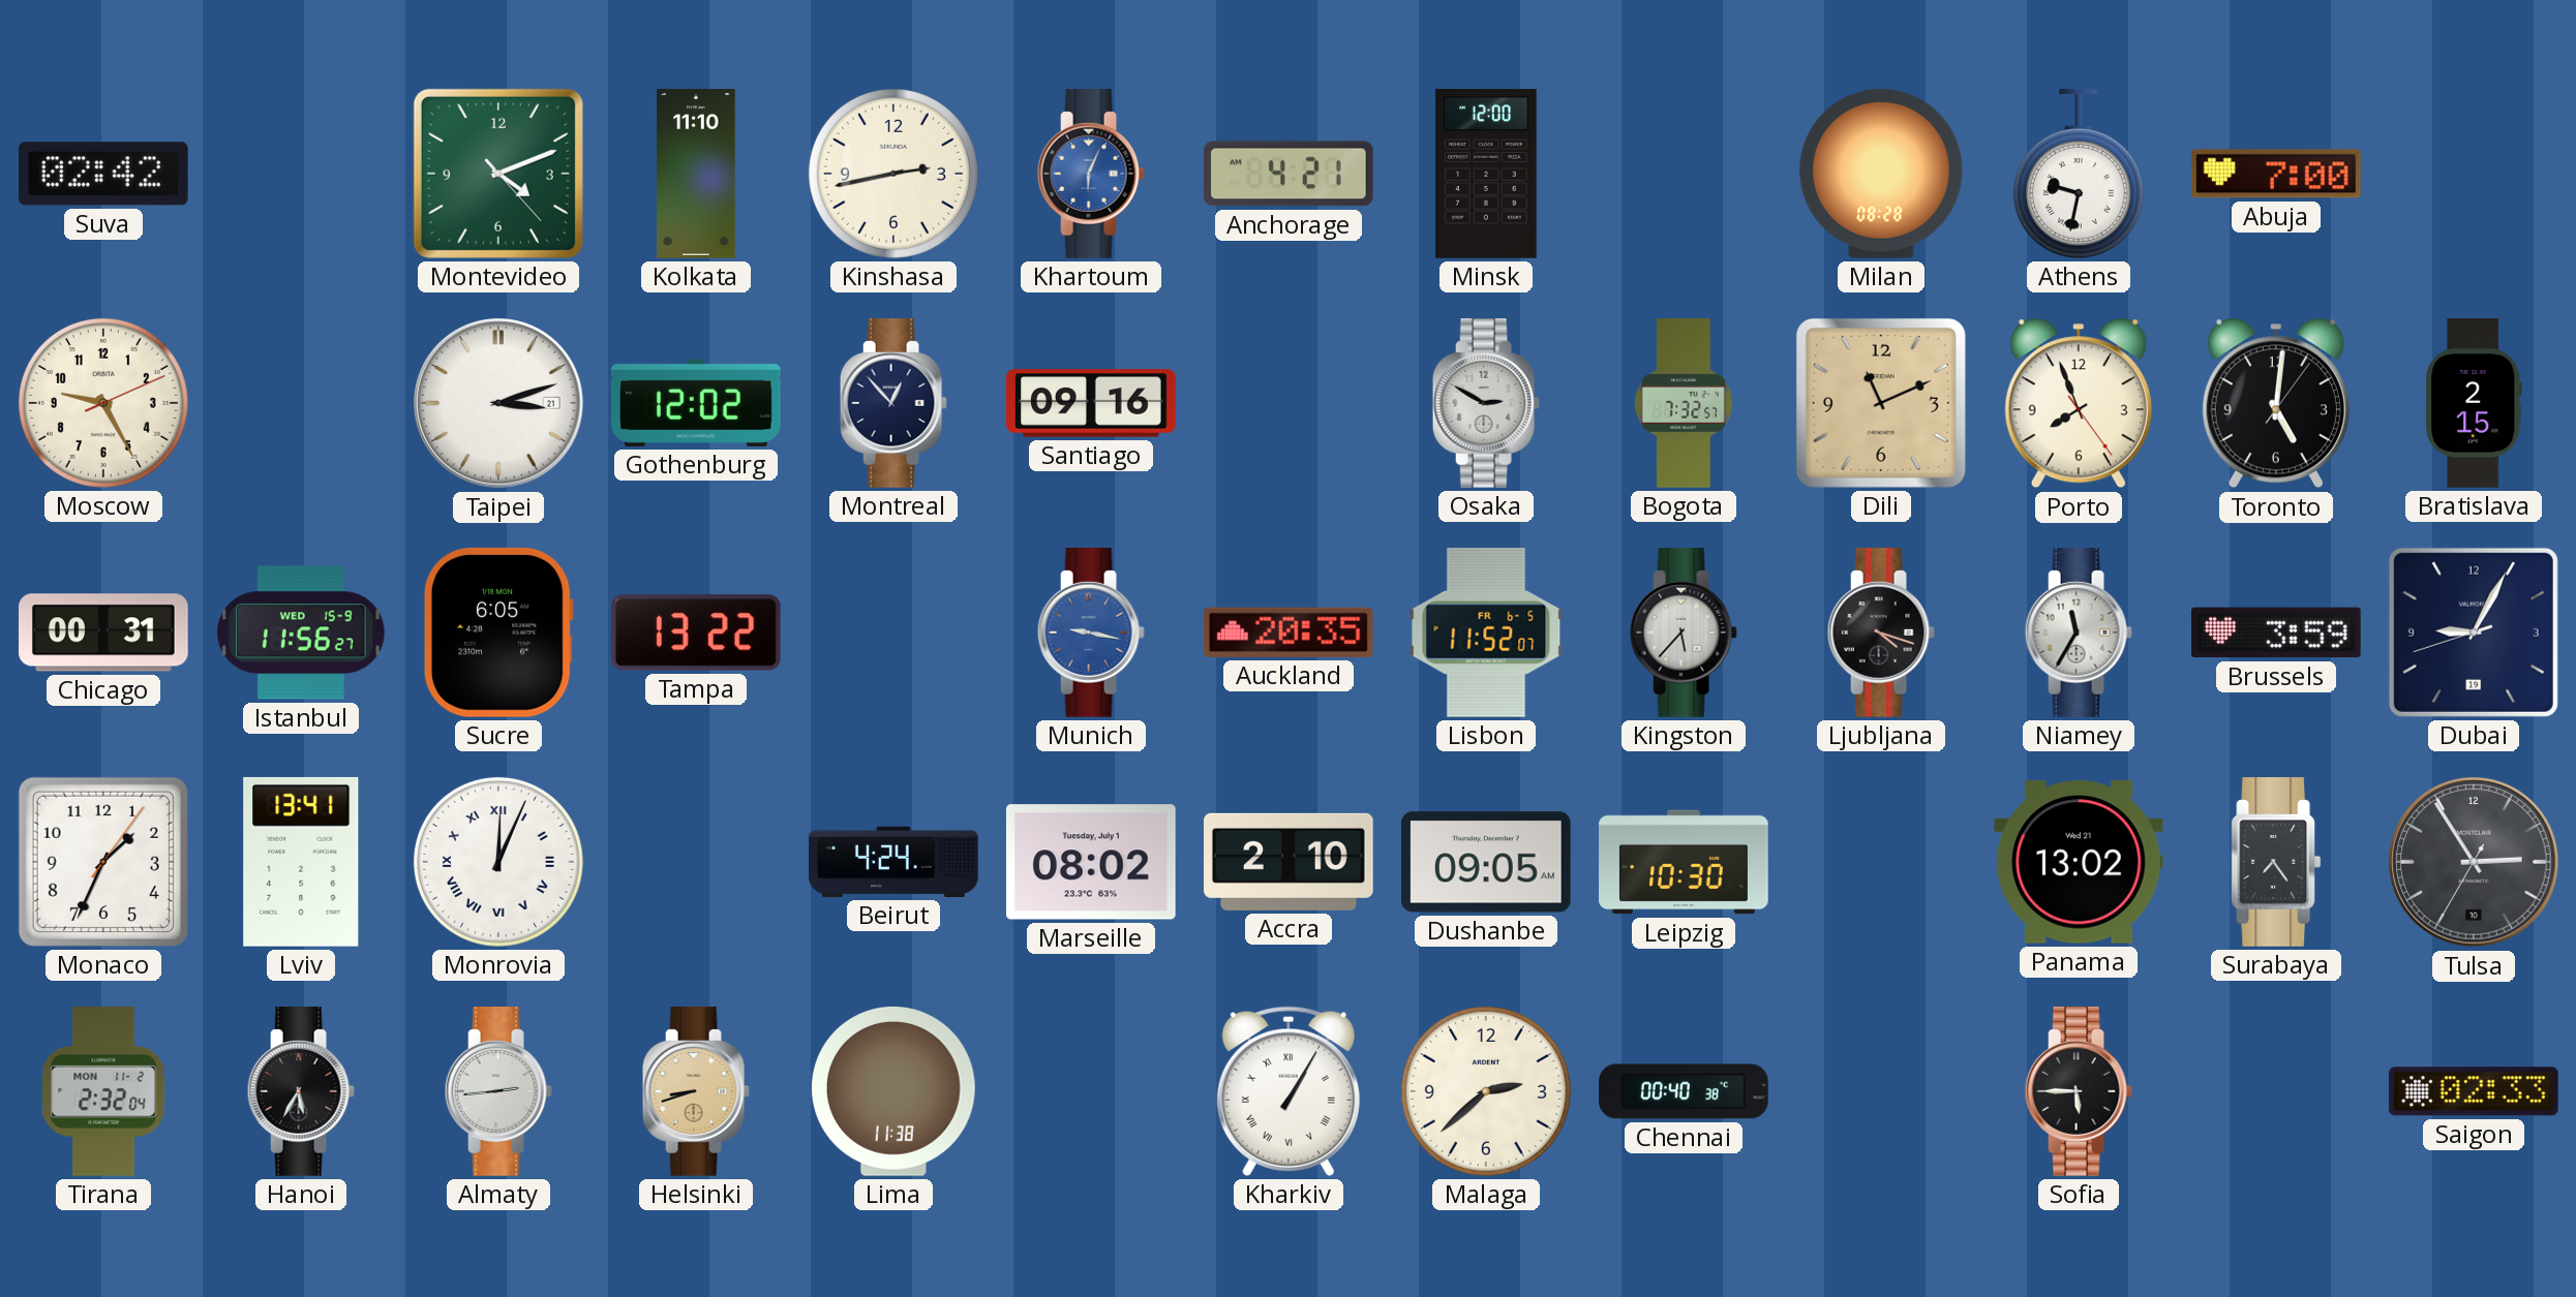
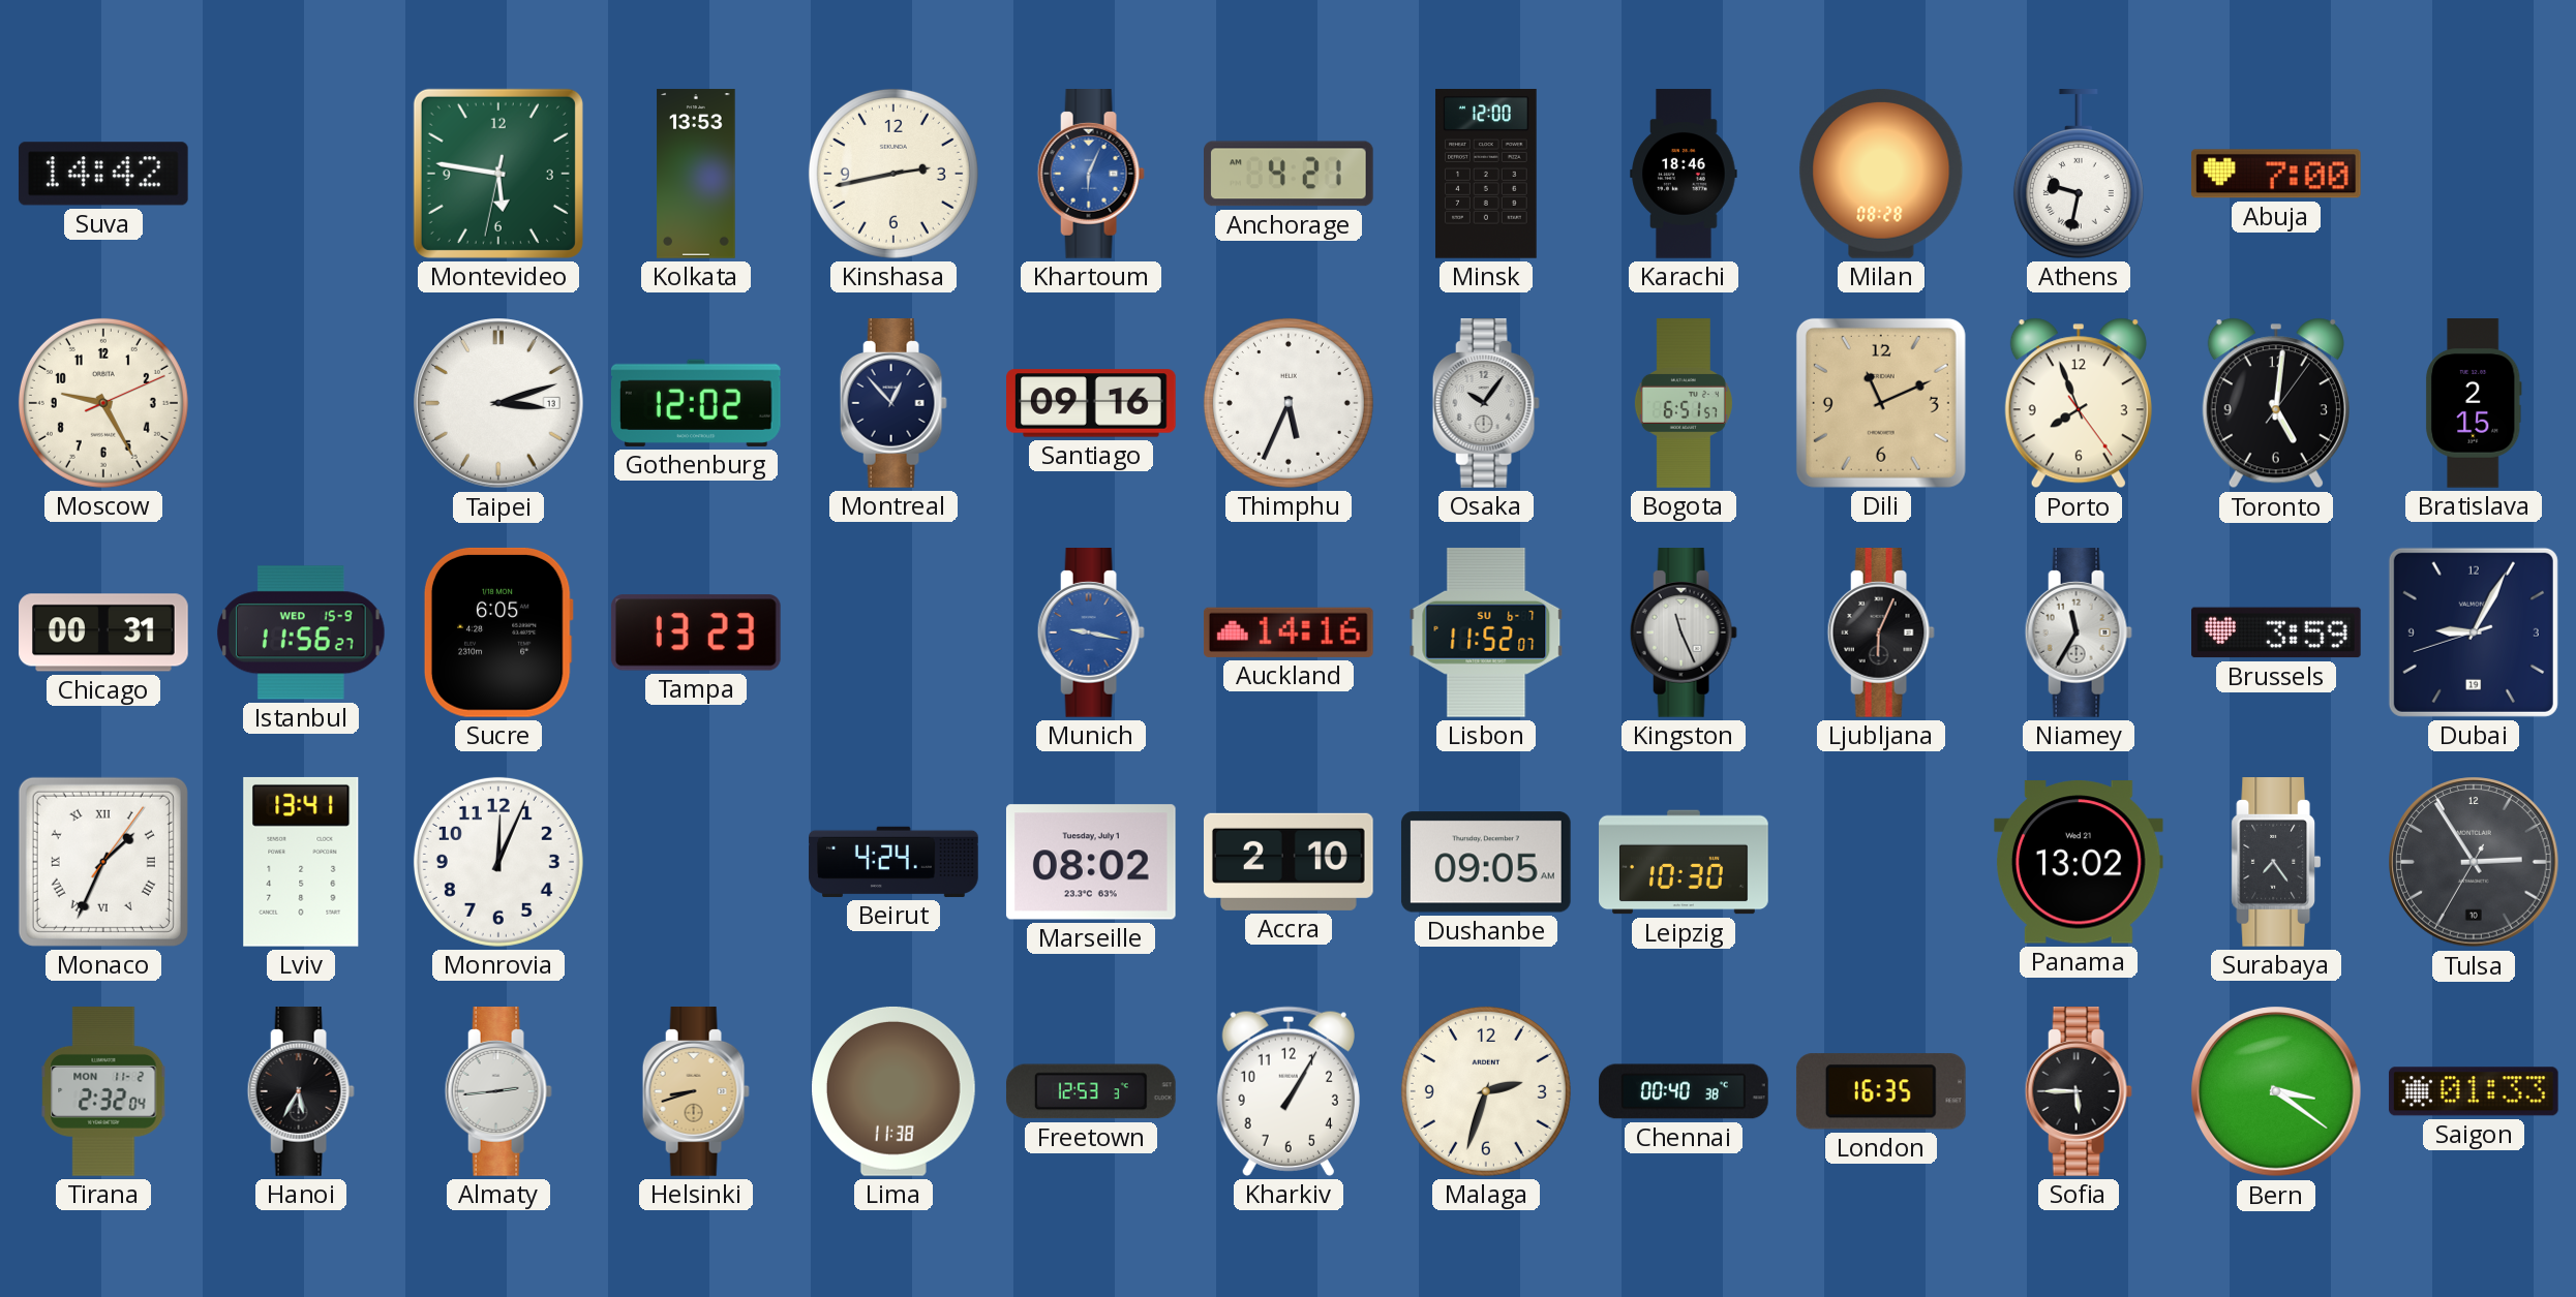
Suva: 02:42 -> 14:42
Montevideo: 4:11 -> 5:46
Kolkata: 11:10 -> 13:53
Karachi: none -> 18:46
Taipei date: 21 -> 13
Thimphu: none -> 5:34
Osaka: 2:50 -> 10:06
Bogota: 7:32 -> 6:51
Tampa: 13:22 -> 13:23
Auckland: 20:35 -> 14:16
Lisbon date: FR 6-5 -> SU 6-7
Kingston: 5:37 -> 11:26
Ljubljana: 4:18 -> 6:04
Monaco numerals: Arabic -> Roman
Monrovia numerals: Roman -> Arabic
Freetown: none -> 12:53
Kharkiv numerals: Roman -> Arabic
Malaga: 2:38 -> 2:33
London: none -> 16:35
Bern: none -> 3:21
Saigon: 02:33 -> 01:33
